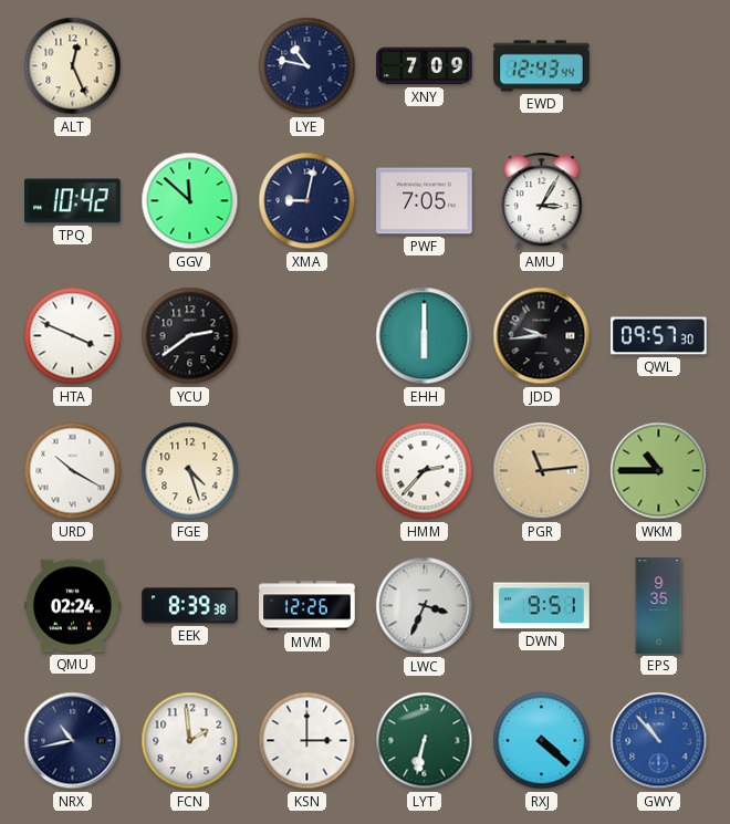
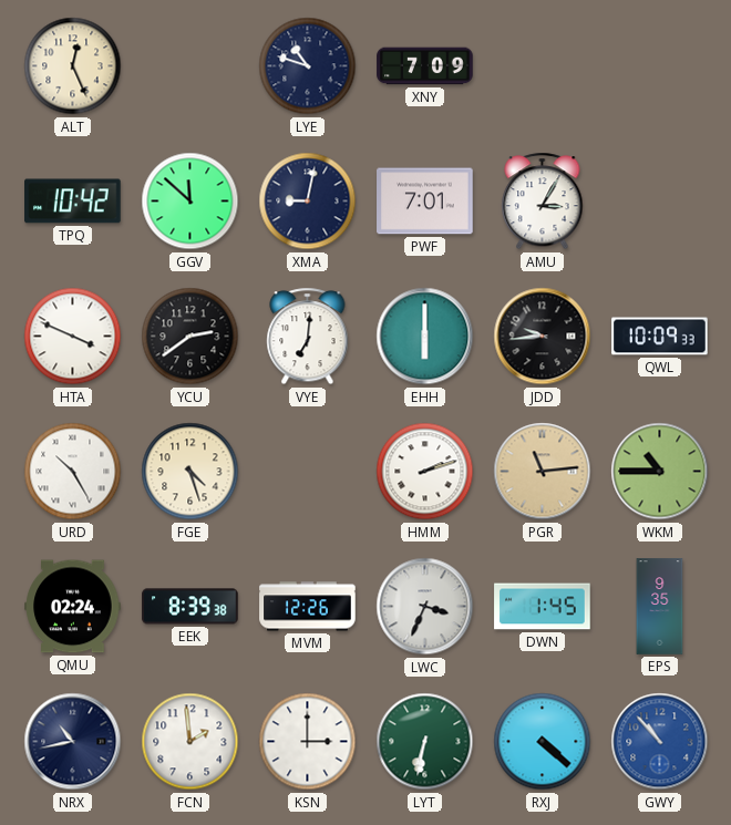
LYE: 10:47 -> 10:48
EWD: 12:43 -> none
PWF: 7:05 -> 7:01
VYE: none -> 7:01
QWL: 09:57 -> 10:09
URD: 10:20 -> 10:25
HMM: 2:37 -> 2:12
DWN: 9:51 -> 1:45
